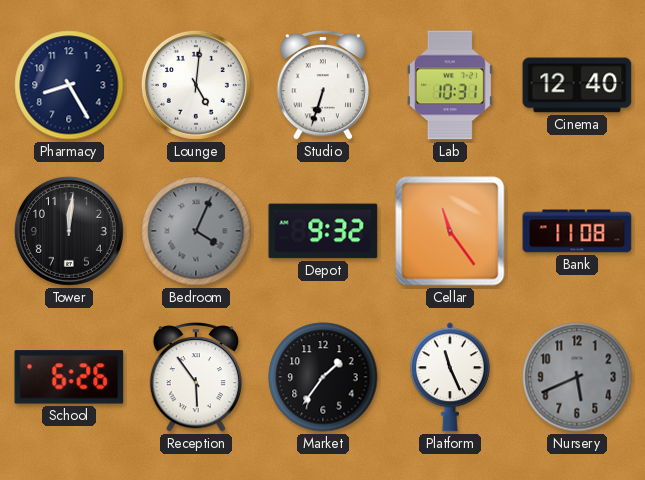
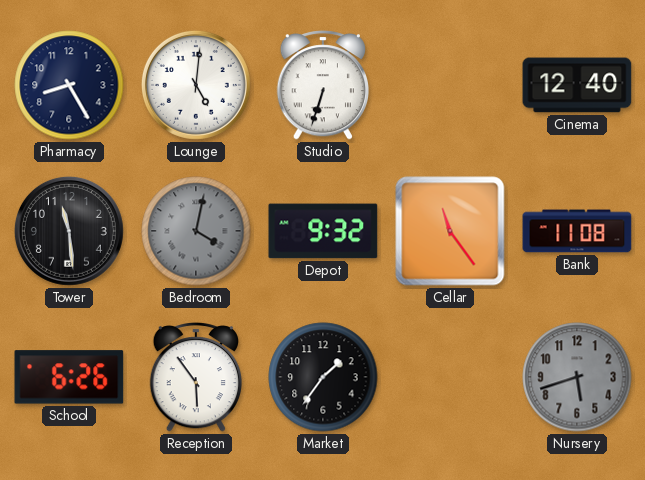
Lab: 10:31 -> none
Tower: 12:01 -> 11:29
Bedroom: 4:04 -> 4:02
Platform: 11:26 -> none
Nursery: 5:41 -> 5:42
